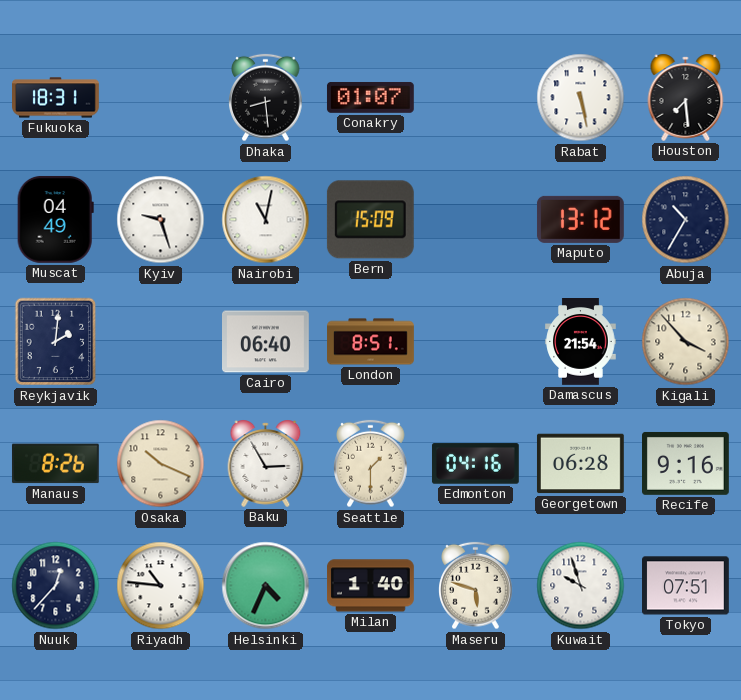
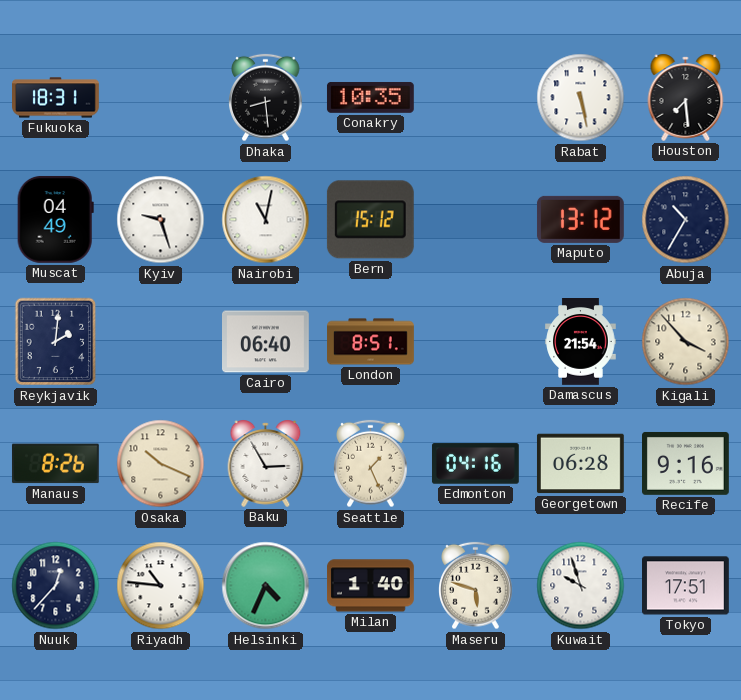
Conakry: 01:07 -> 10:35
Bern: 15:09 -> 15:12
Seattle: 1:30 -> 1:26
Tokyo: 07:51 -> 17:51
